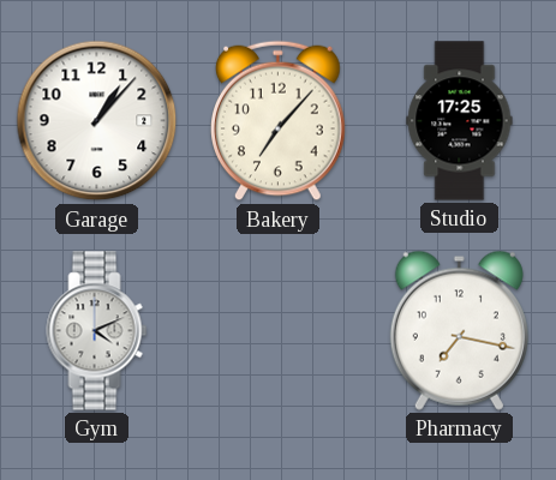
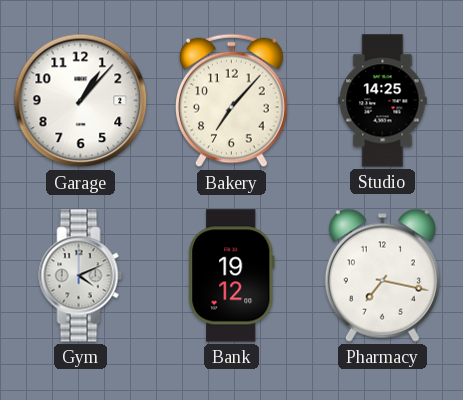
Studio: 17:25 -> 14:25
Bank: none -> 19:12
